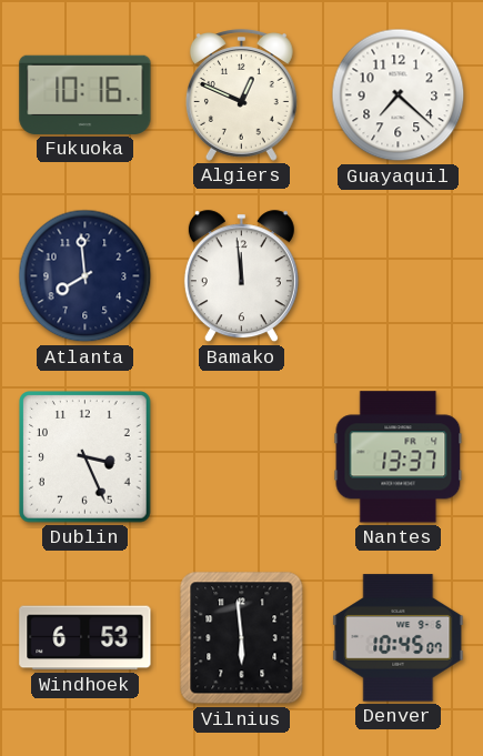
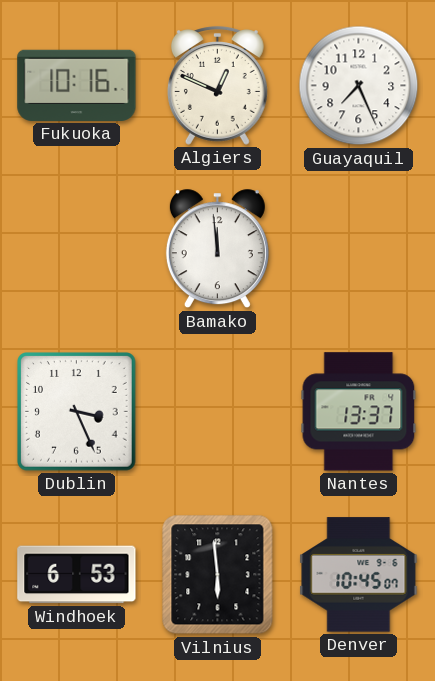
Guayaquil: 7:22 -> 7:26
Atlanta: 7:59 -> none
